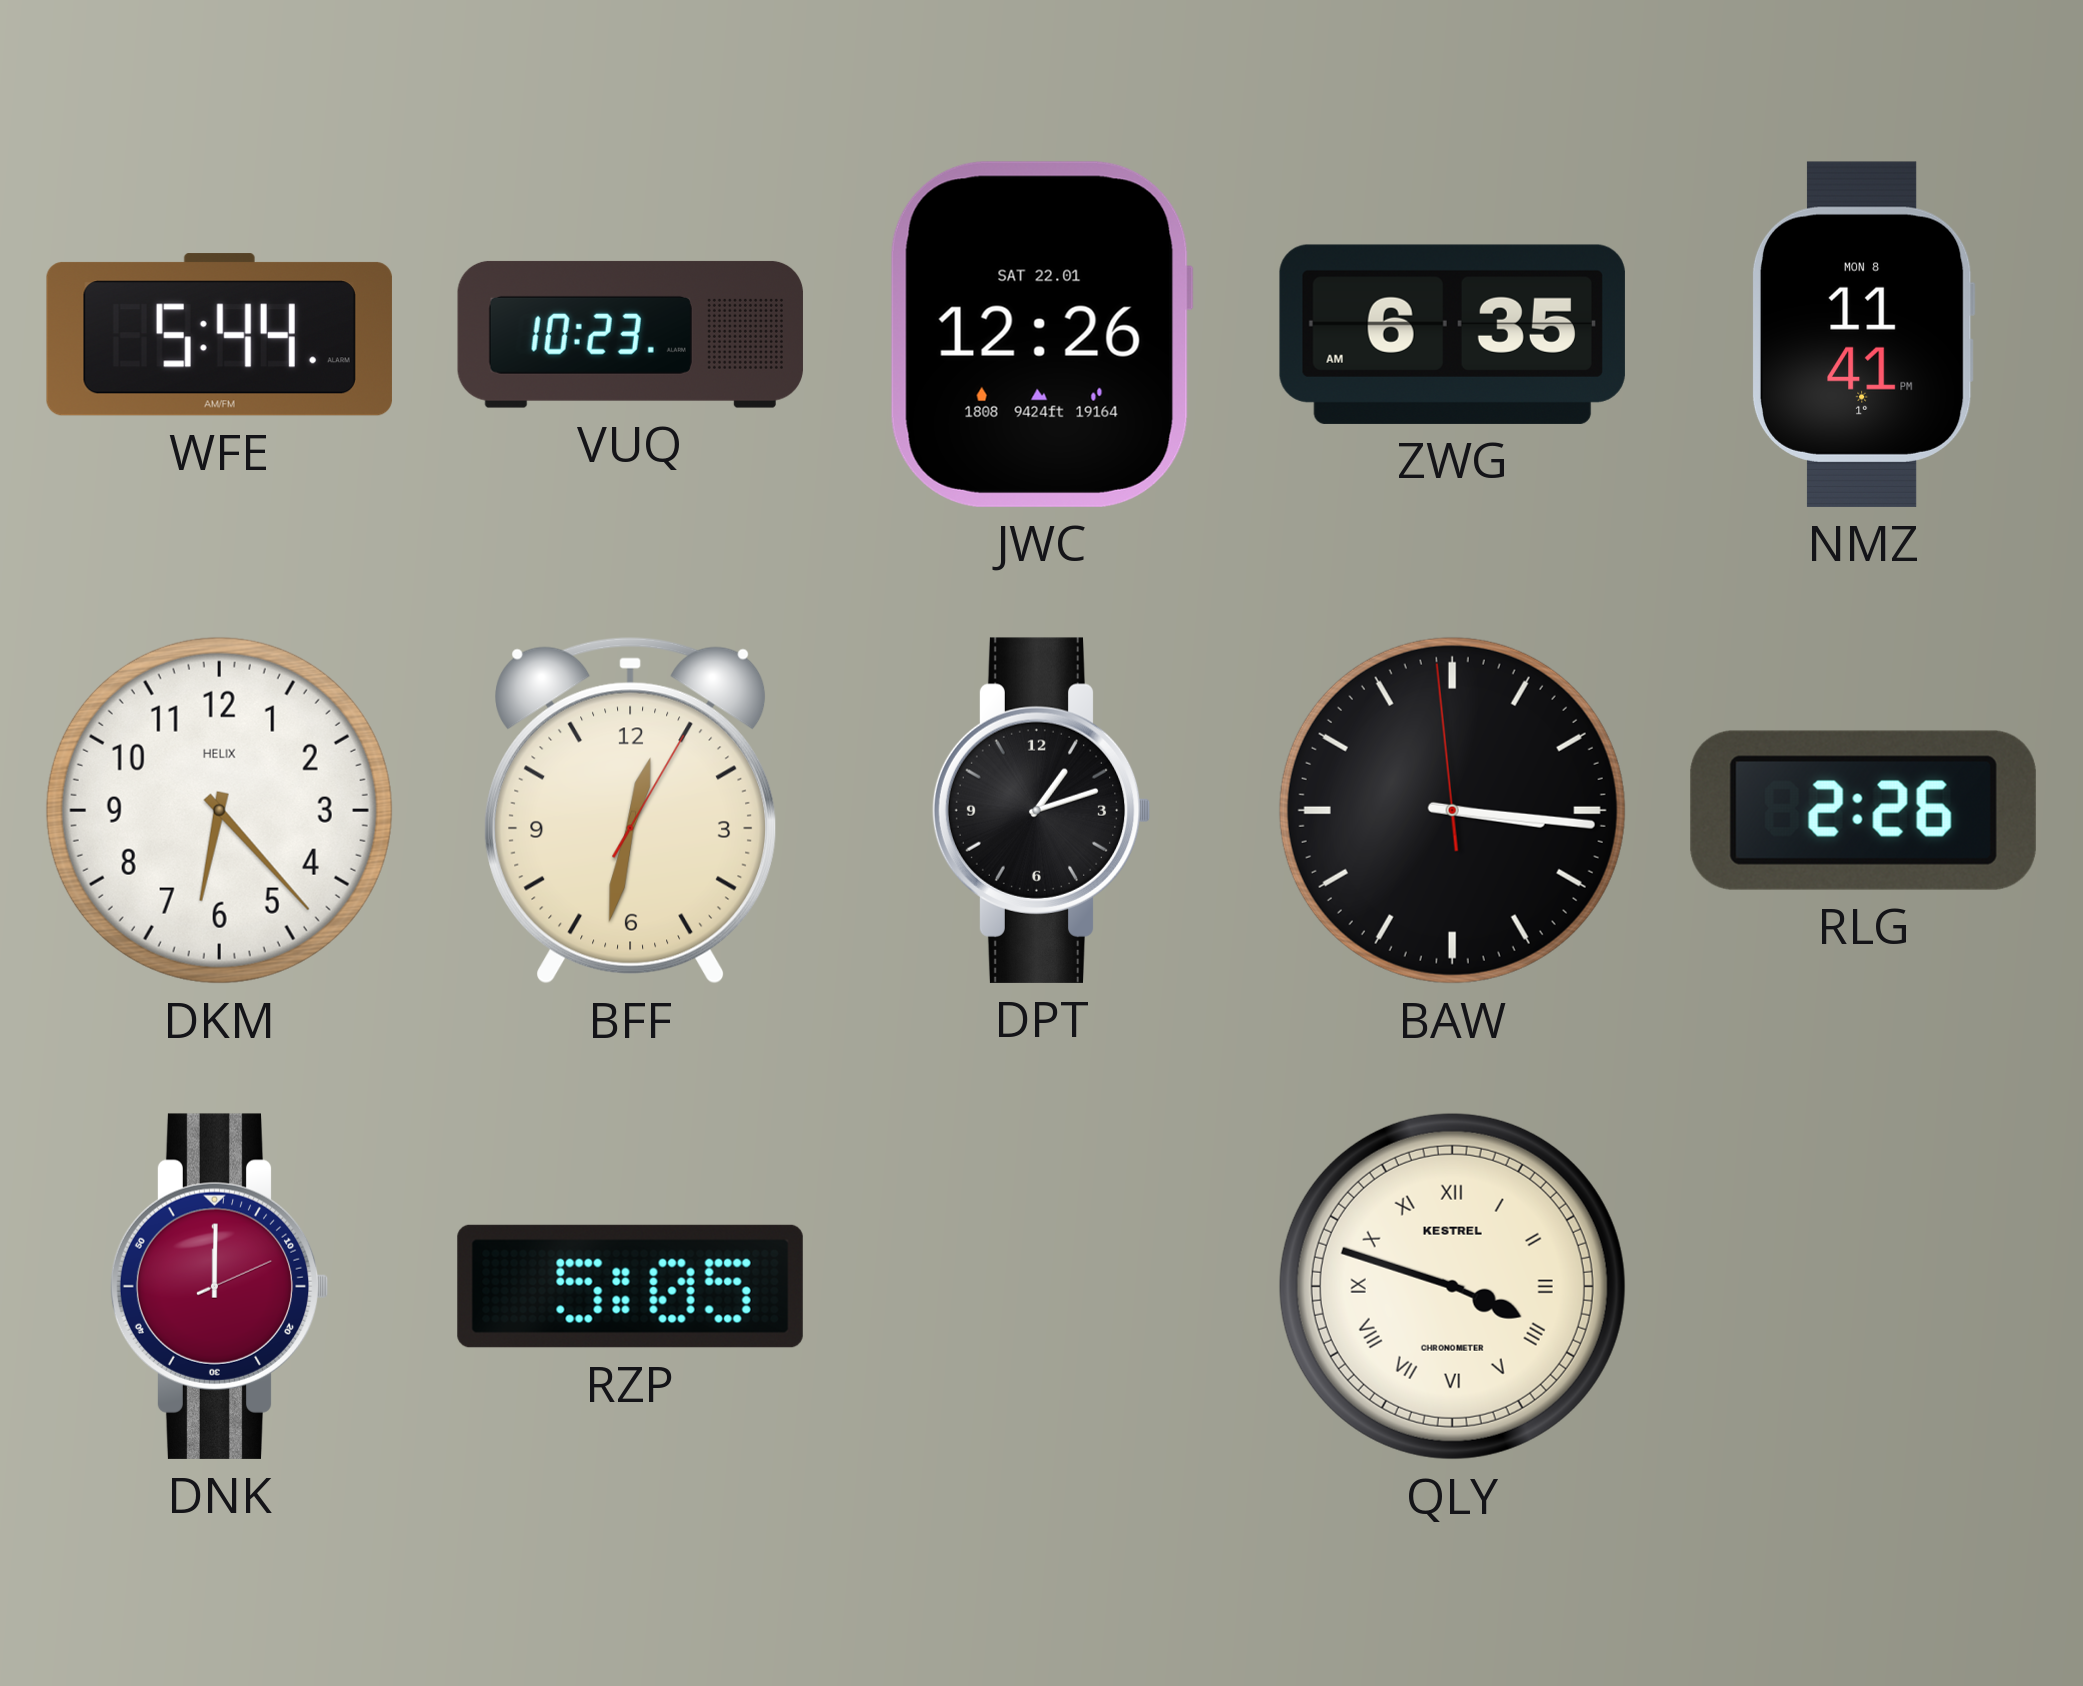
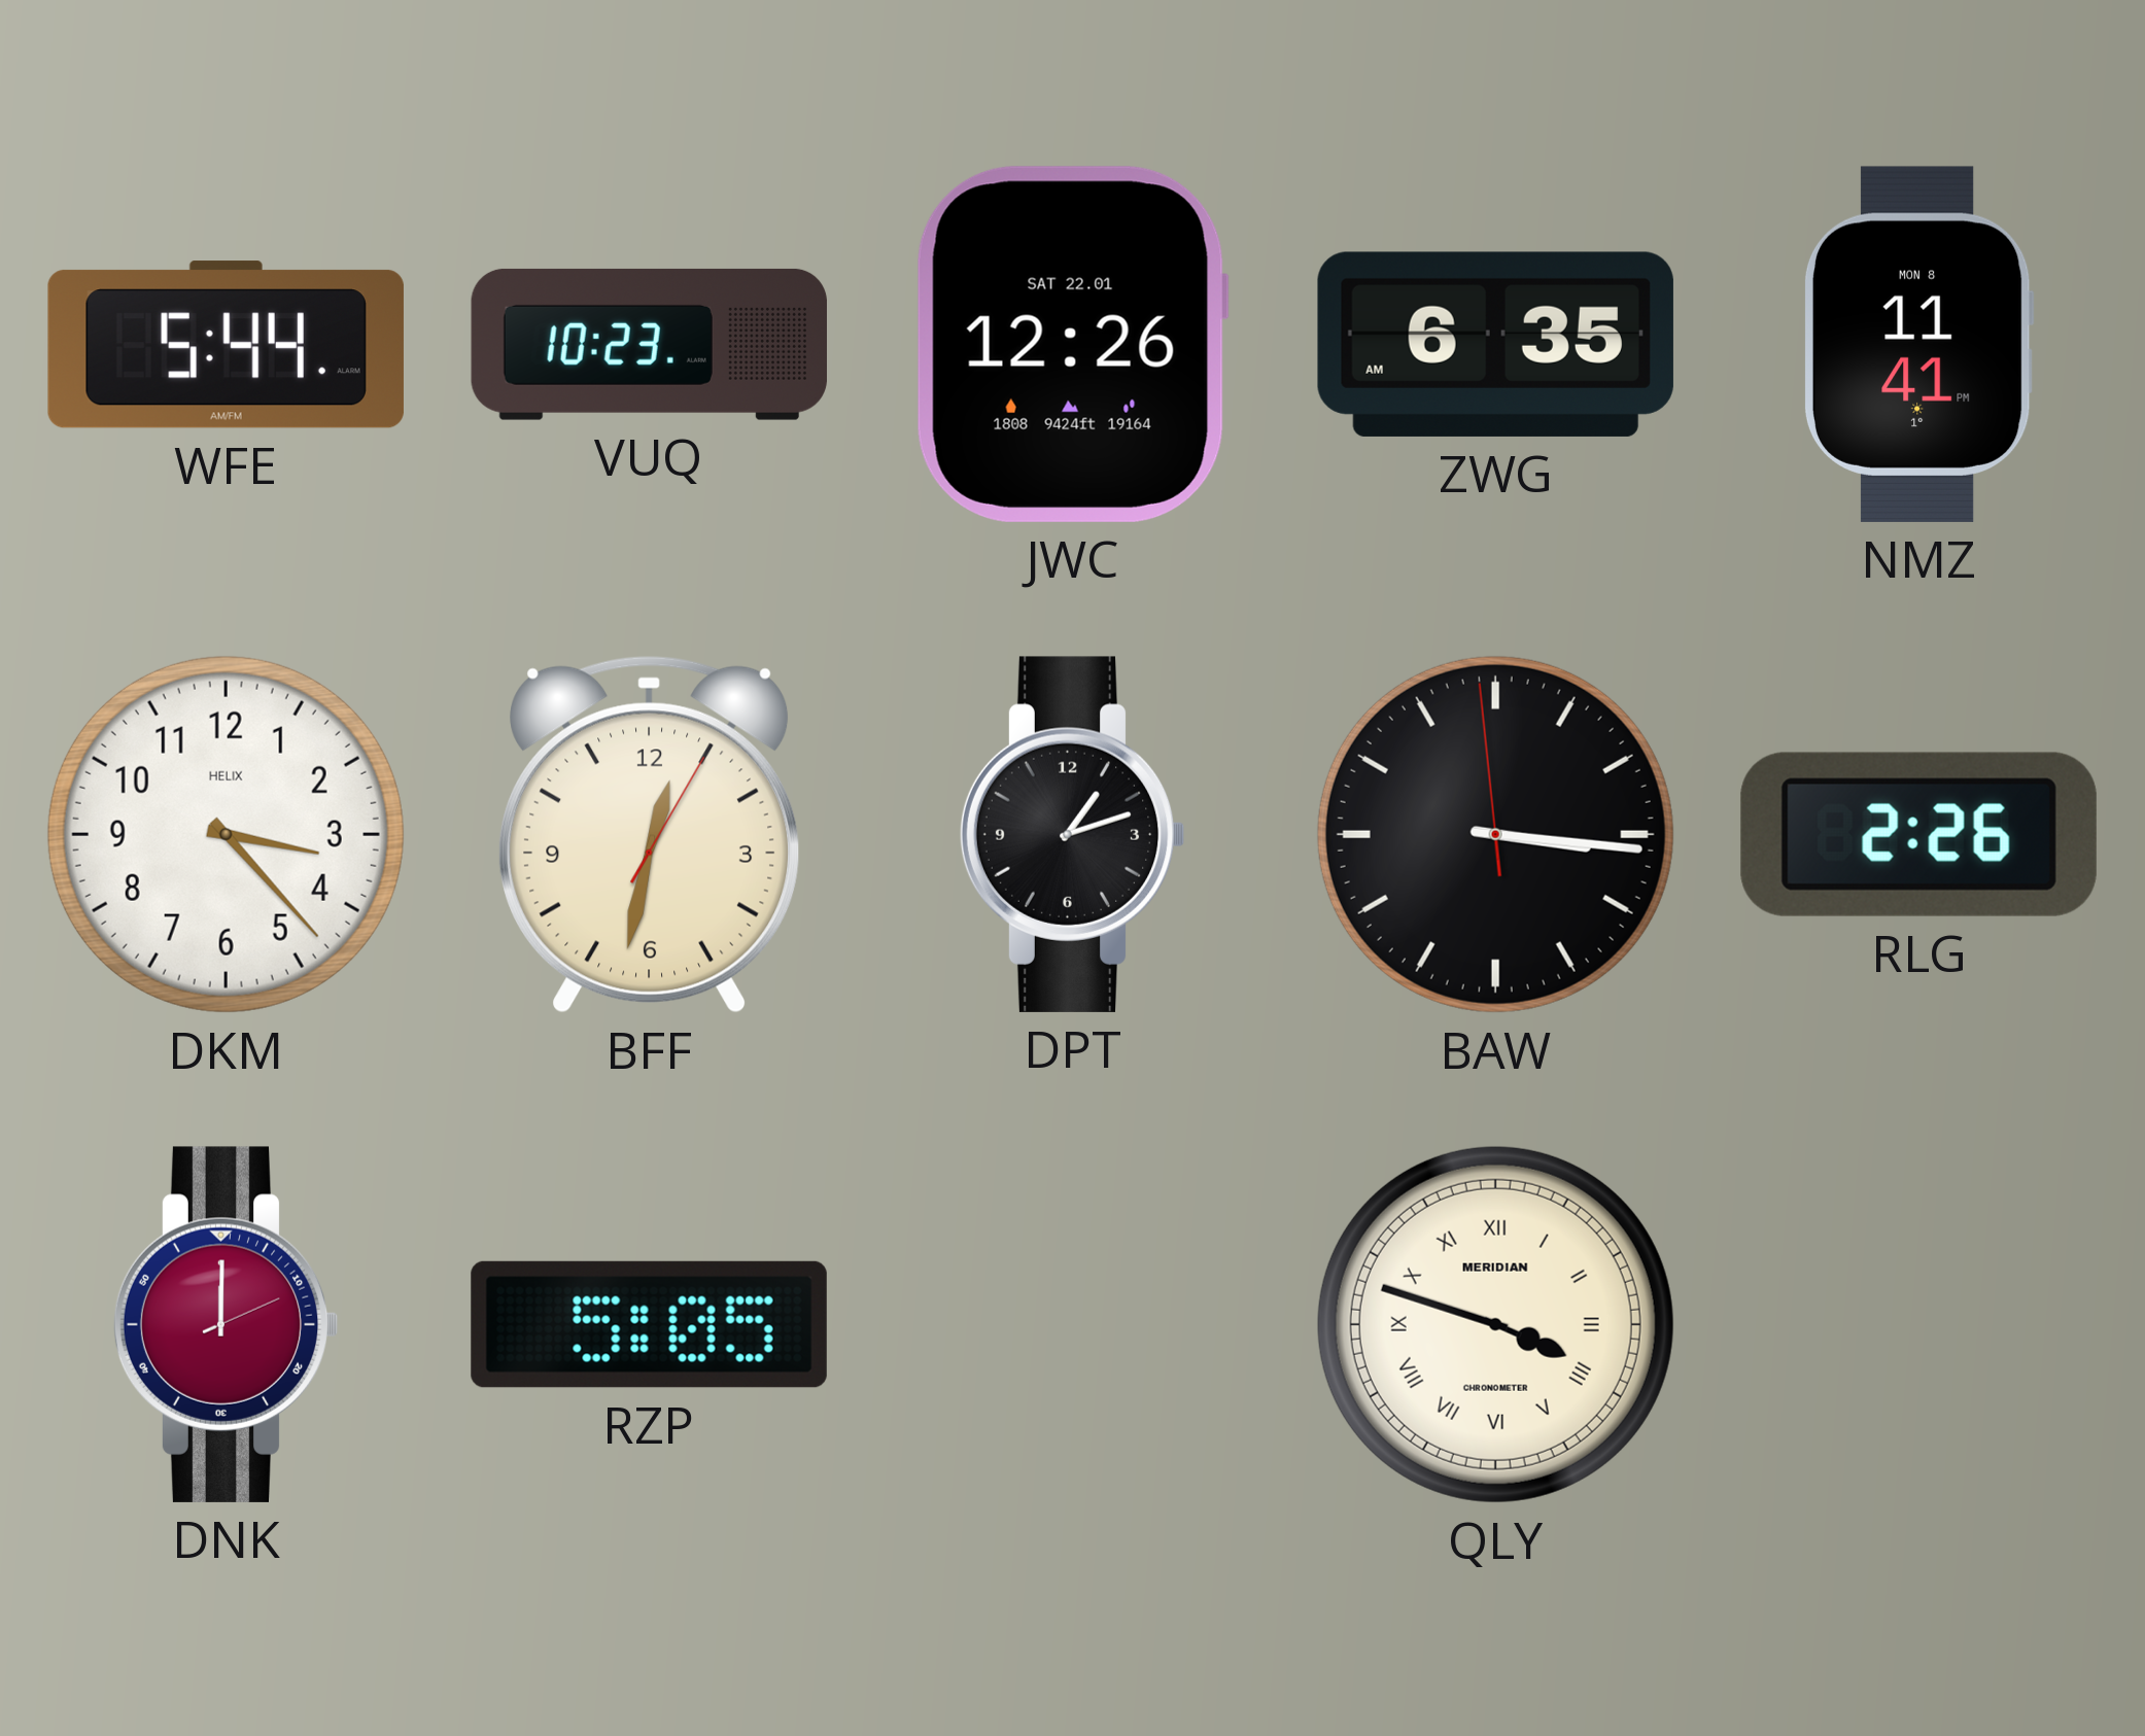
DKM: 6:23 -> 3:23
QLY brand: KESTREL -> MERIDIAN
